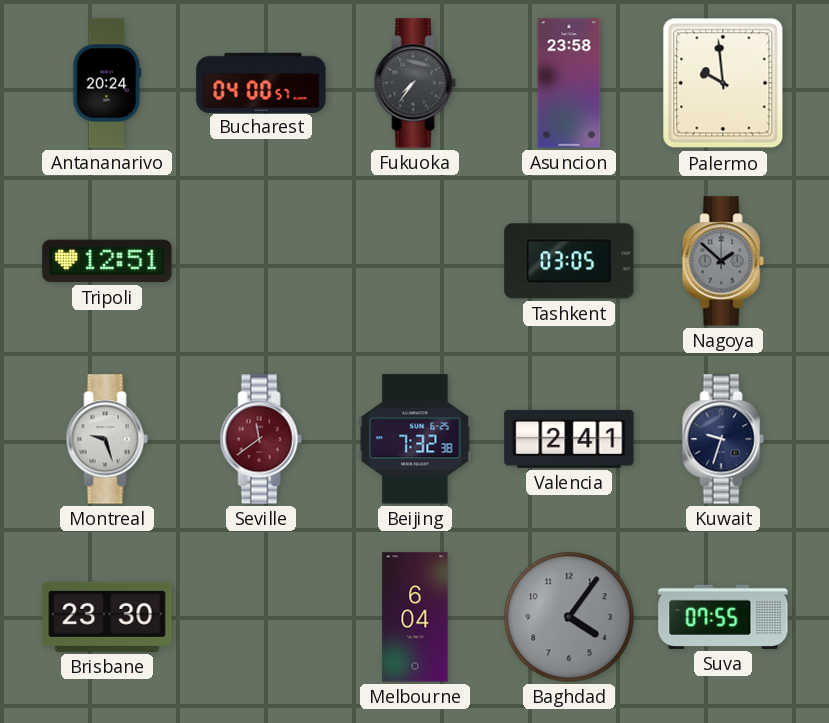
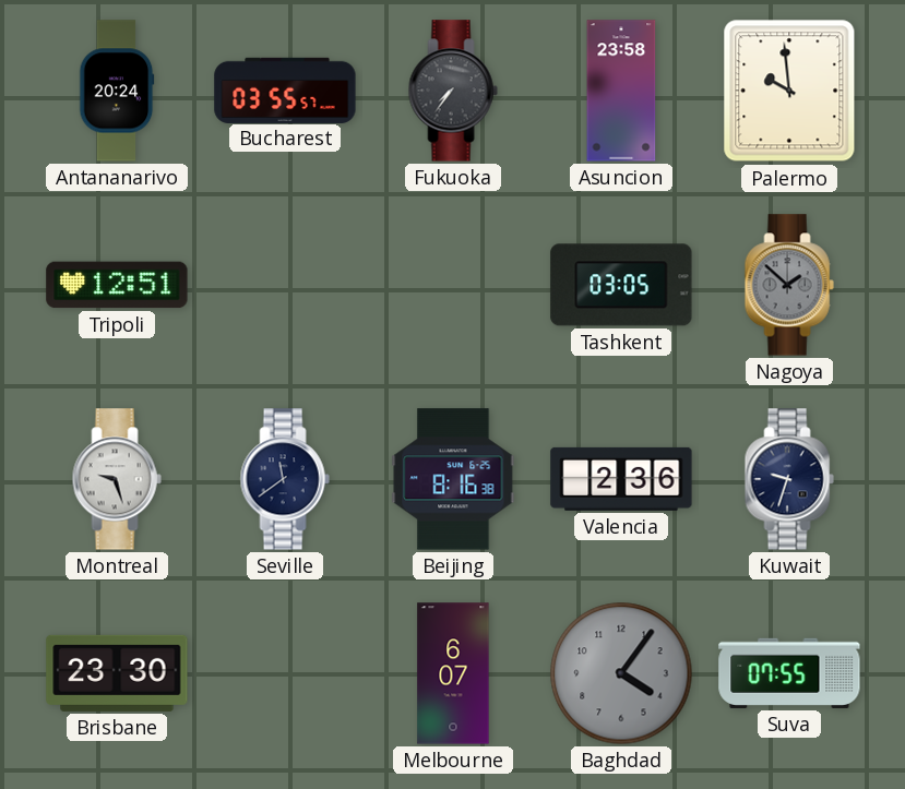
Bucharest: 04:00 -> 03:55
Seville dial: burgundy -> navy
Beijing: 7:32 -> 8:16
Valencia: 2:41 -> 2:36
Melbourne: 6:04 -> 6:07
